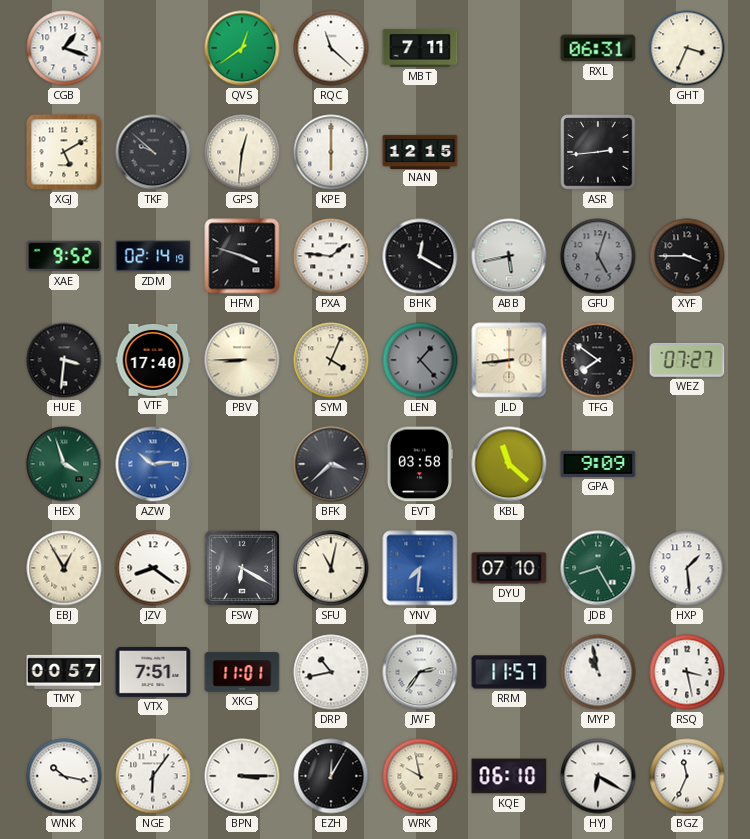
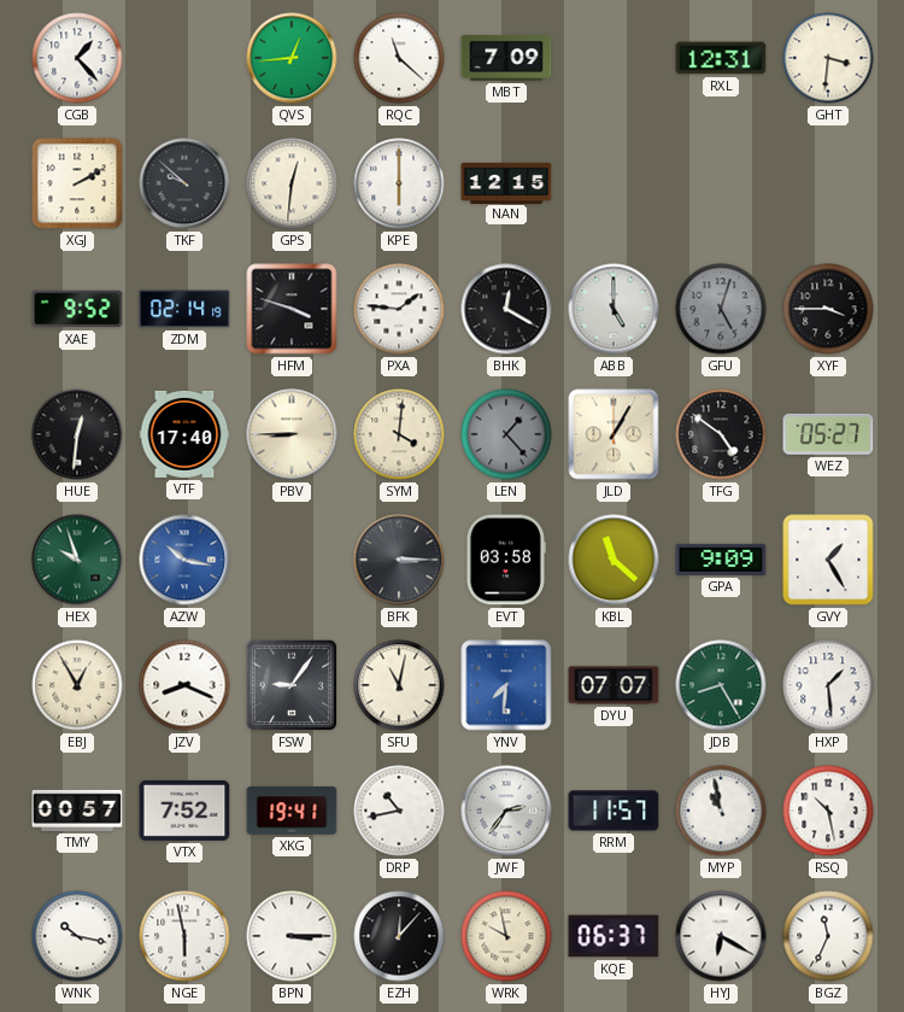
CGB: 1:18 -> 1:23
QVS: 12:39 -> 12:44
MBT: 7:11 -> 7:09
RXL: 06:31 -> 12:31
GHT: 3:34 -> 3:31
XGJ: 5:10 -> 2:10
ASR: 2:44 -> none
ABB: 5:43 -> 5:00
HUE: 3:31 -> 12:31
SYM: 4:04 -> 4:01
JLD: 8:44 -> 1:05
TFG: 7:51 -> 4:51
WEZ: 07:27 -> 05:27
HEX: 3:57 -> 9:57
AZW: 10:14 -> 10:17
BFK: 3:38 -> 3:15
GVY: none -> 1:25
JZV: 8:21 -> 8:19
FSW: 6:20 -> 9:06
DYU: 07:10 -> 07:07
VTX: 7:51 -> 7:52
XKG: 11:01 -> 19:41
RSQ: 3:28 -> 10:28
NGE: 6:06 -> 5:58
EZH: 12:05 -> 12:07
KQE: 06:10 -> 06:37
